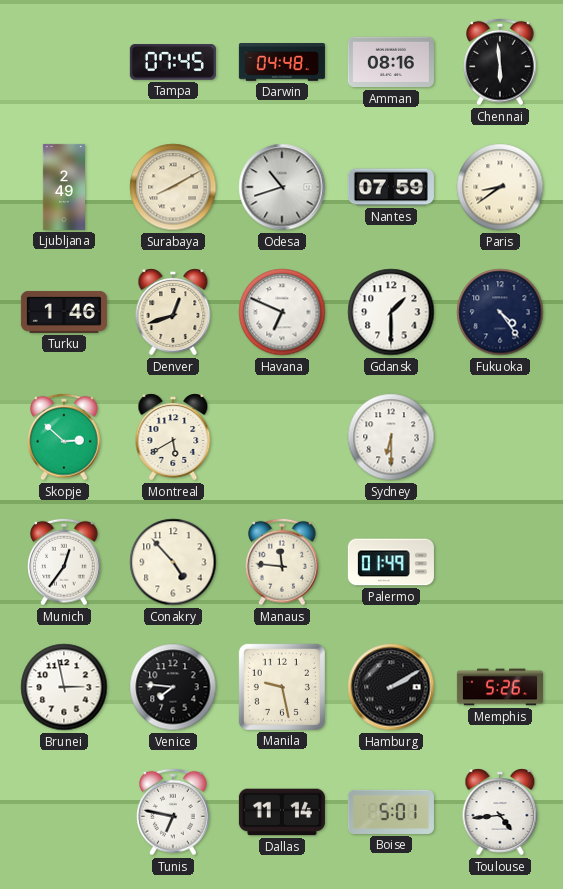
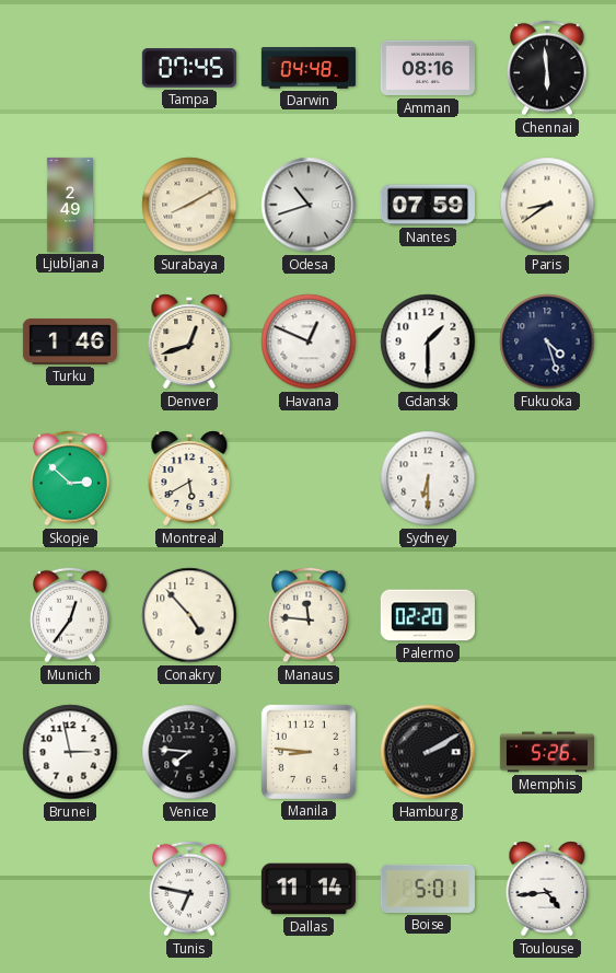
Havana: 6:49 -> 12:49
Fukuoka: 4:24 -> 4:27
Palermo: 01:49 -> 02:20
Manila: 9:28 -> 8:46
